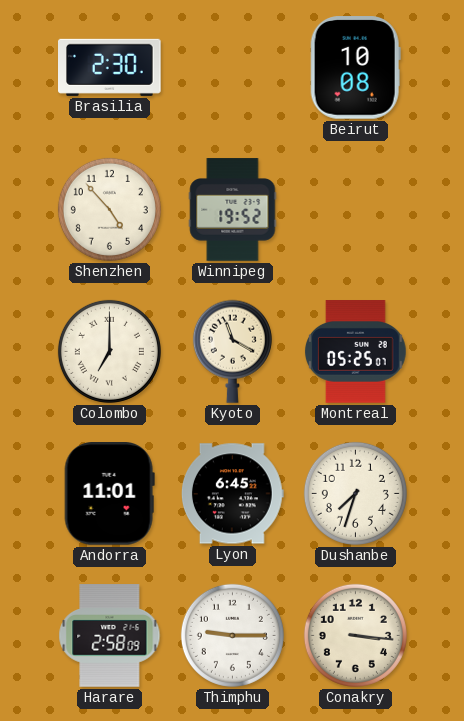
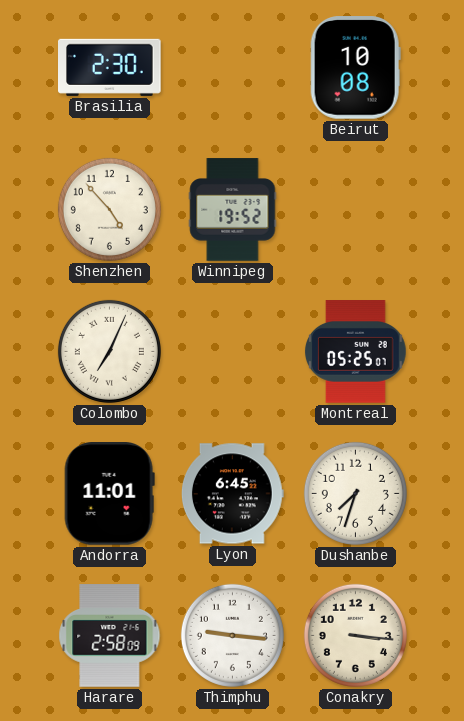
Colombo: 7:00 -> 7:04
Kyoto: 11:20 -> none
Thimphu: 9:15 -> 9:16
